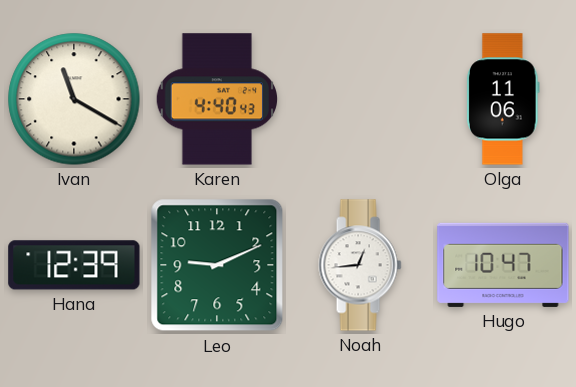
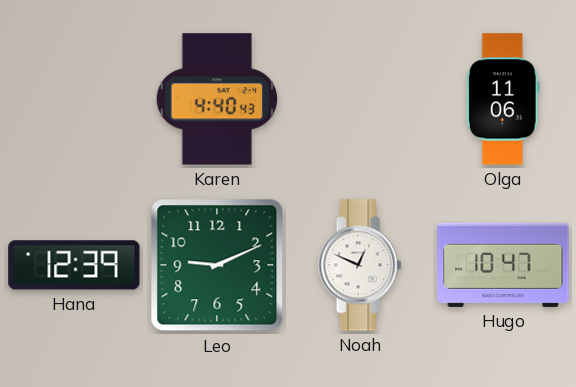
Ivan: 11:20 -> none
Noah: 12:44 -> 12:49
